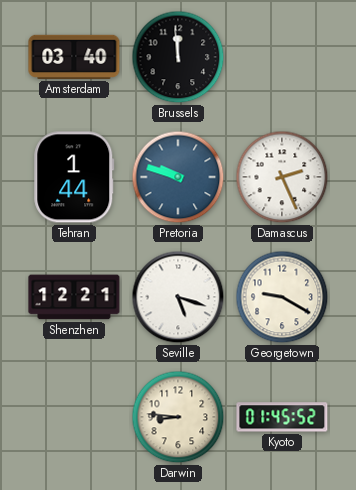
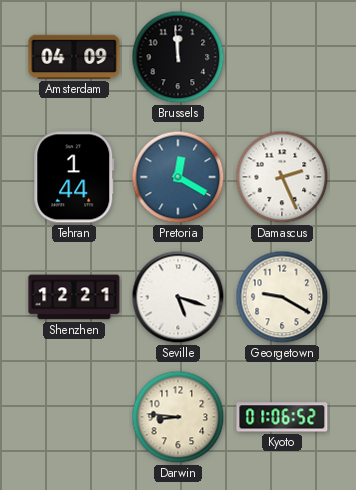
Amsterdam: 03:40 -> 04:09
Pretoria: 9:48 -> 12:20
Kyoto: 01:45 -> 01:06
